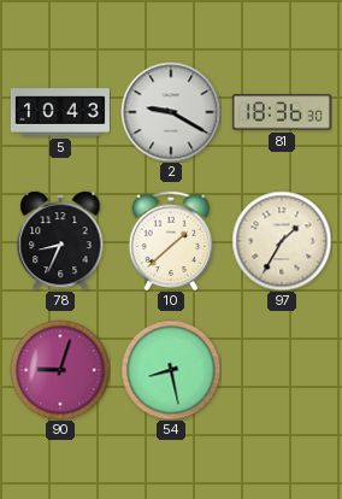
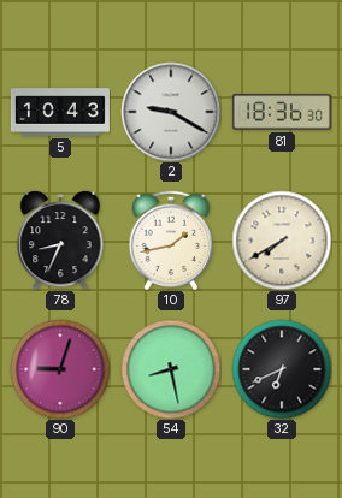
10: 1:38 -> 1:43
97: 1:35 -> 7:40
32: none -> 6:41
